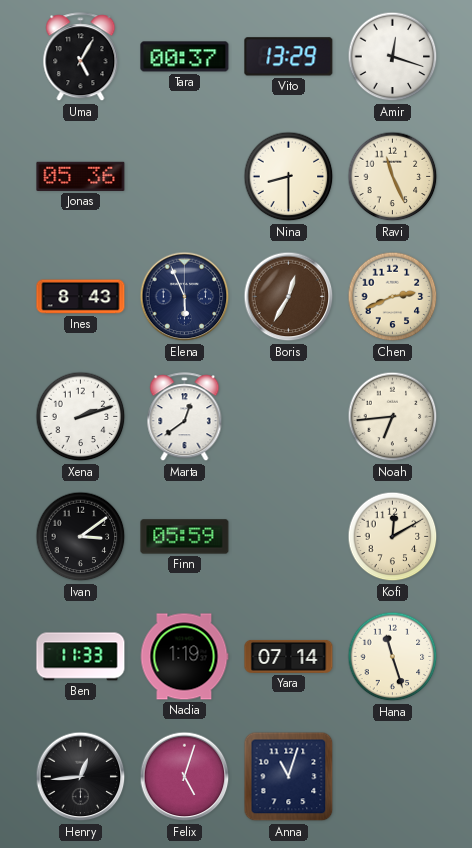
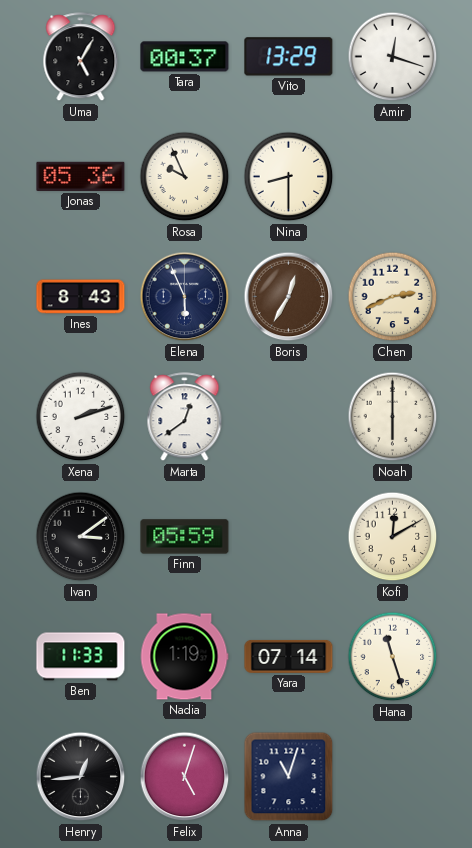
Rosa: none -> 9:56
Ravi: 11:26 -> none
Noah: 6:44 -> 6:00
